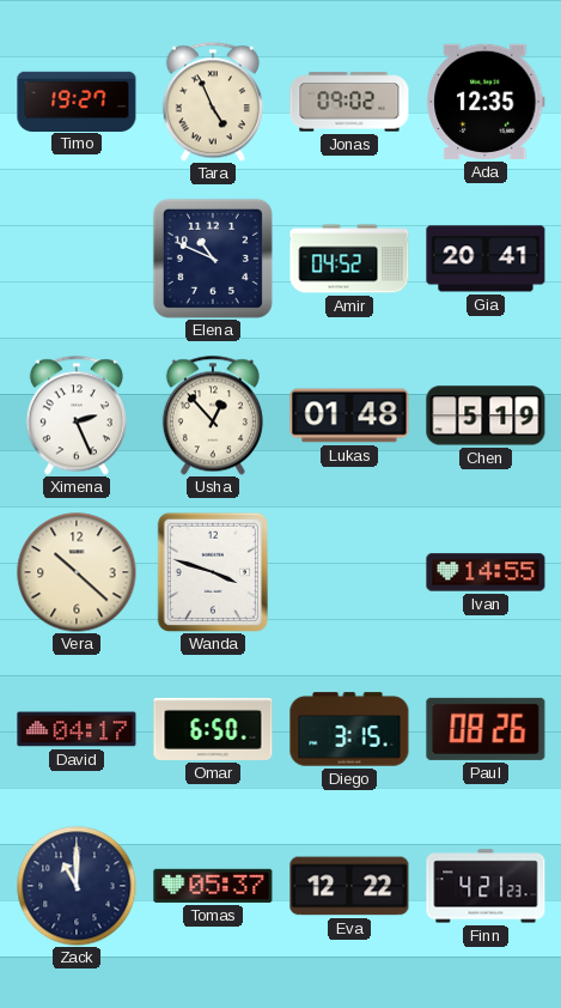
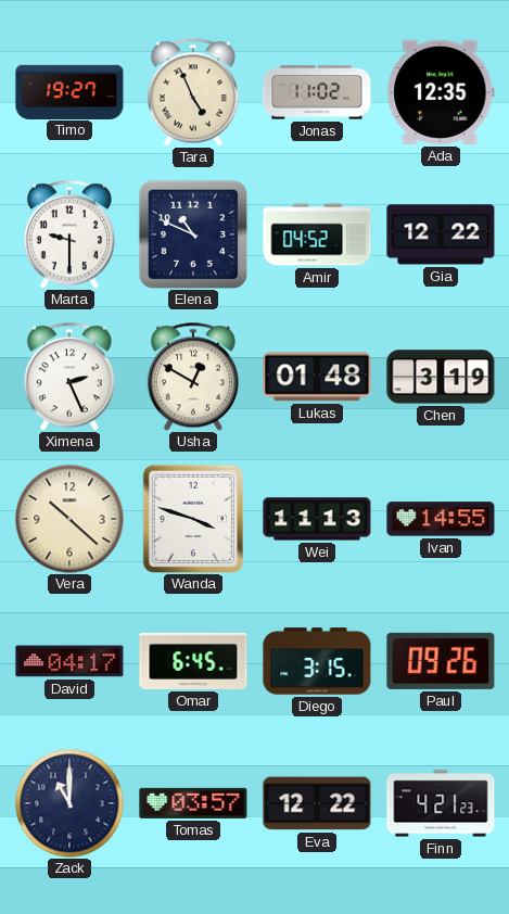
Jonas: 09:02 -> 11:02
Marta: none -> 9:30
Gia: 20:41 -> 12:22
Usha: 12:53 -> 12:50
Chen: 5:19 -> 3:19
Wei: none -> 11:13
Omar: 6:50 -> 6:45
Paul: 08:26 -> 09:26
Tomas: 05:37 -> 03:57
